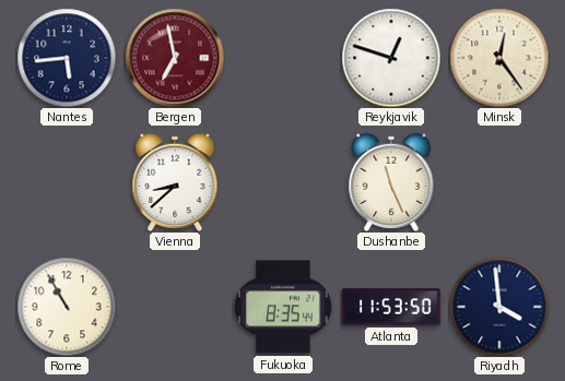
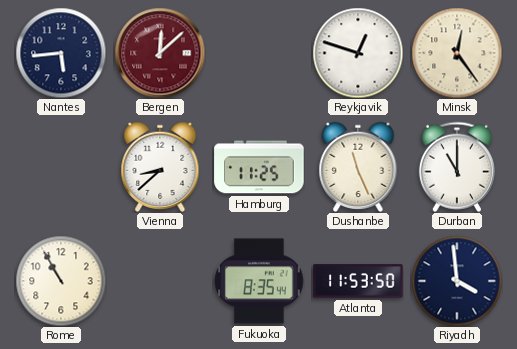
Bergen: 6:58 -> 12:08
Hamburg: none -> 11:25
Durban: none -> 11:00
